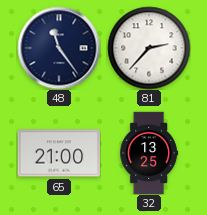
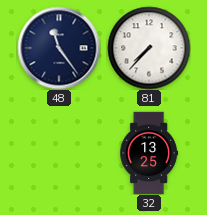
81: 2:37 -> 7:37
65: 21:00 -> none
